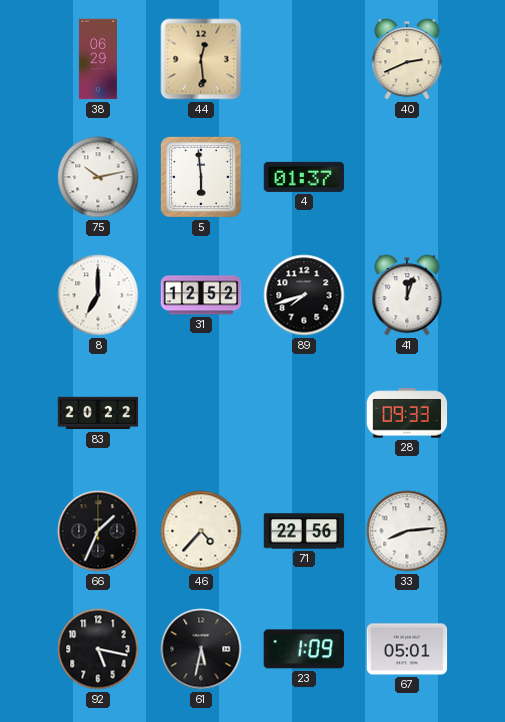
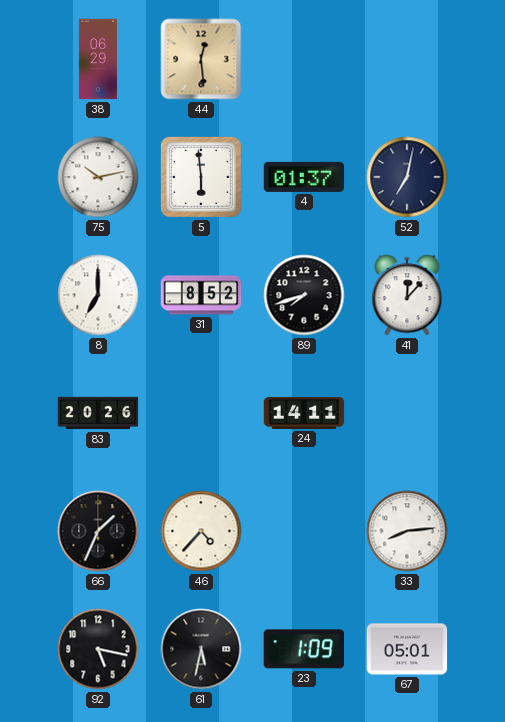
40: 2:41 -> none
52: none -> 7:02
31: 12:52 -> 8:52
41: 12:03 -> 12:07
83: 20:22 -> 20:26
24: none -> 14:11
28: 09:33 -> none
71: 22:56 -> none
